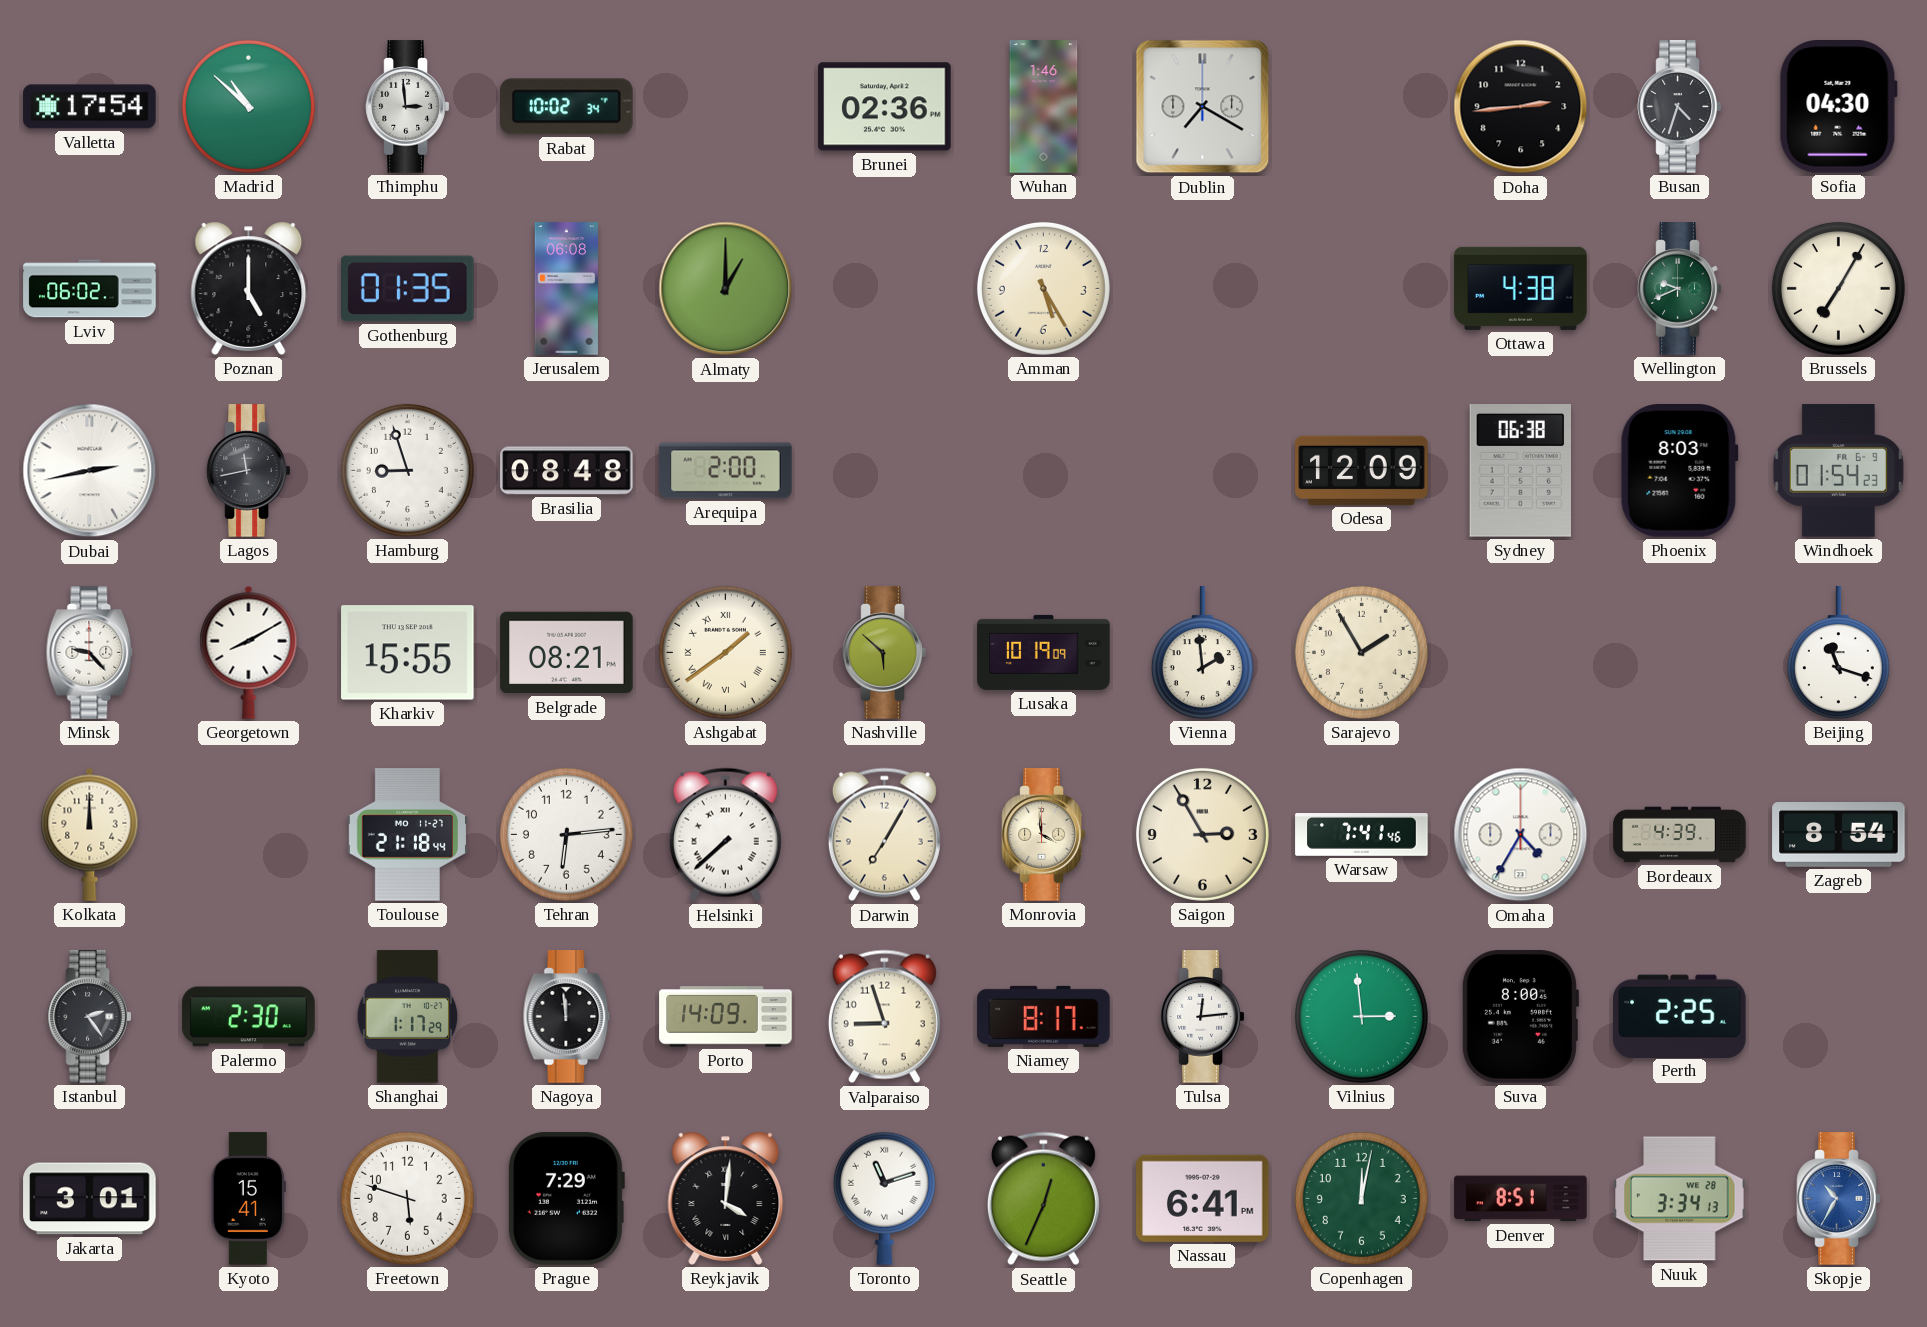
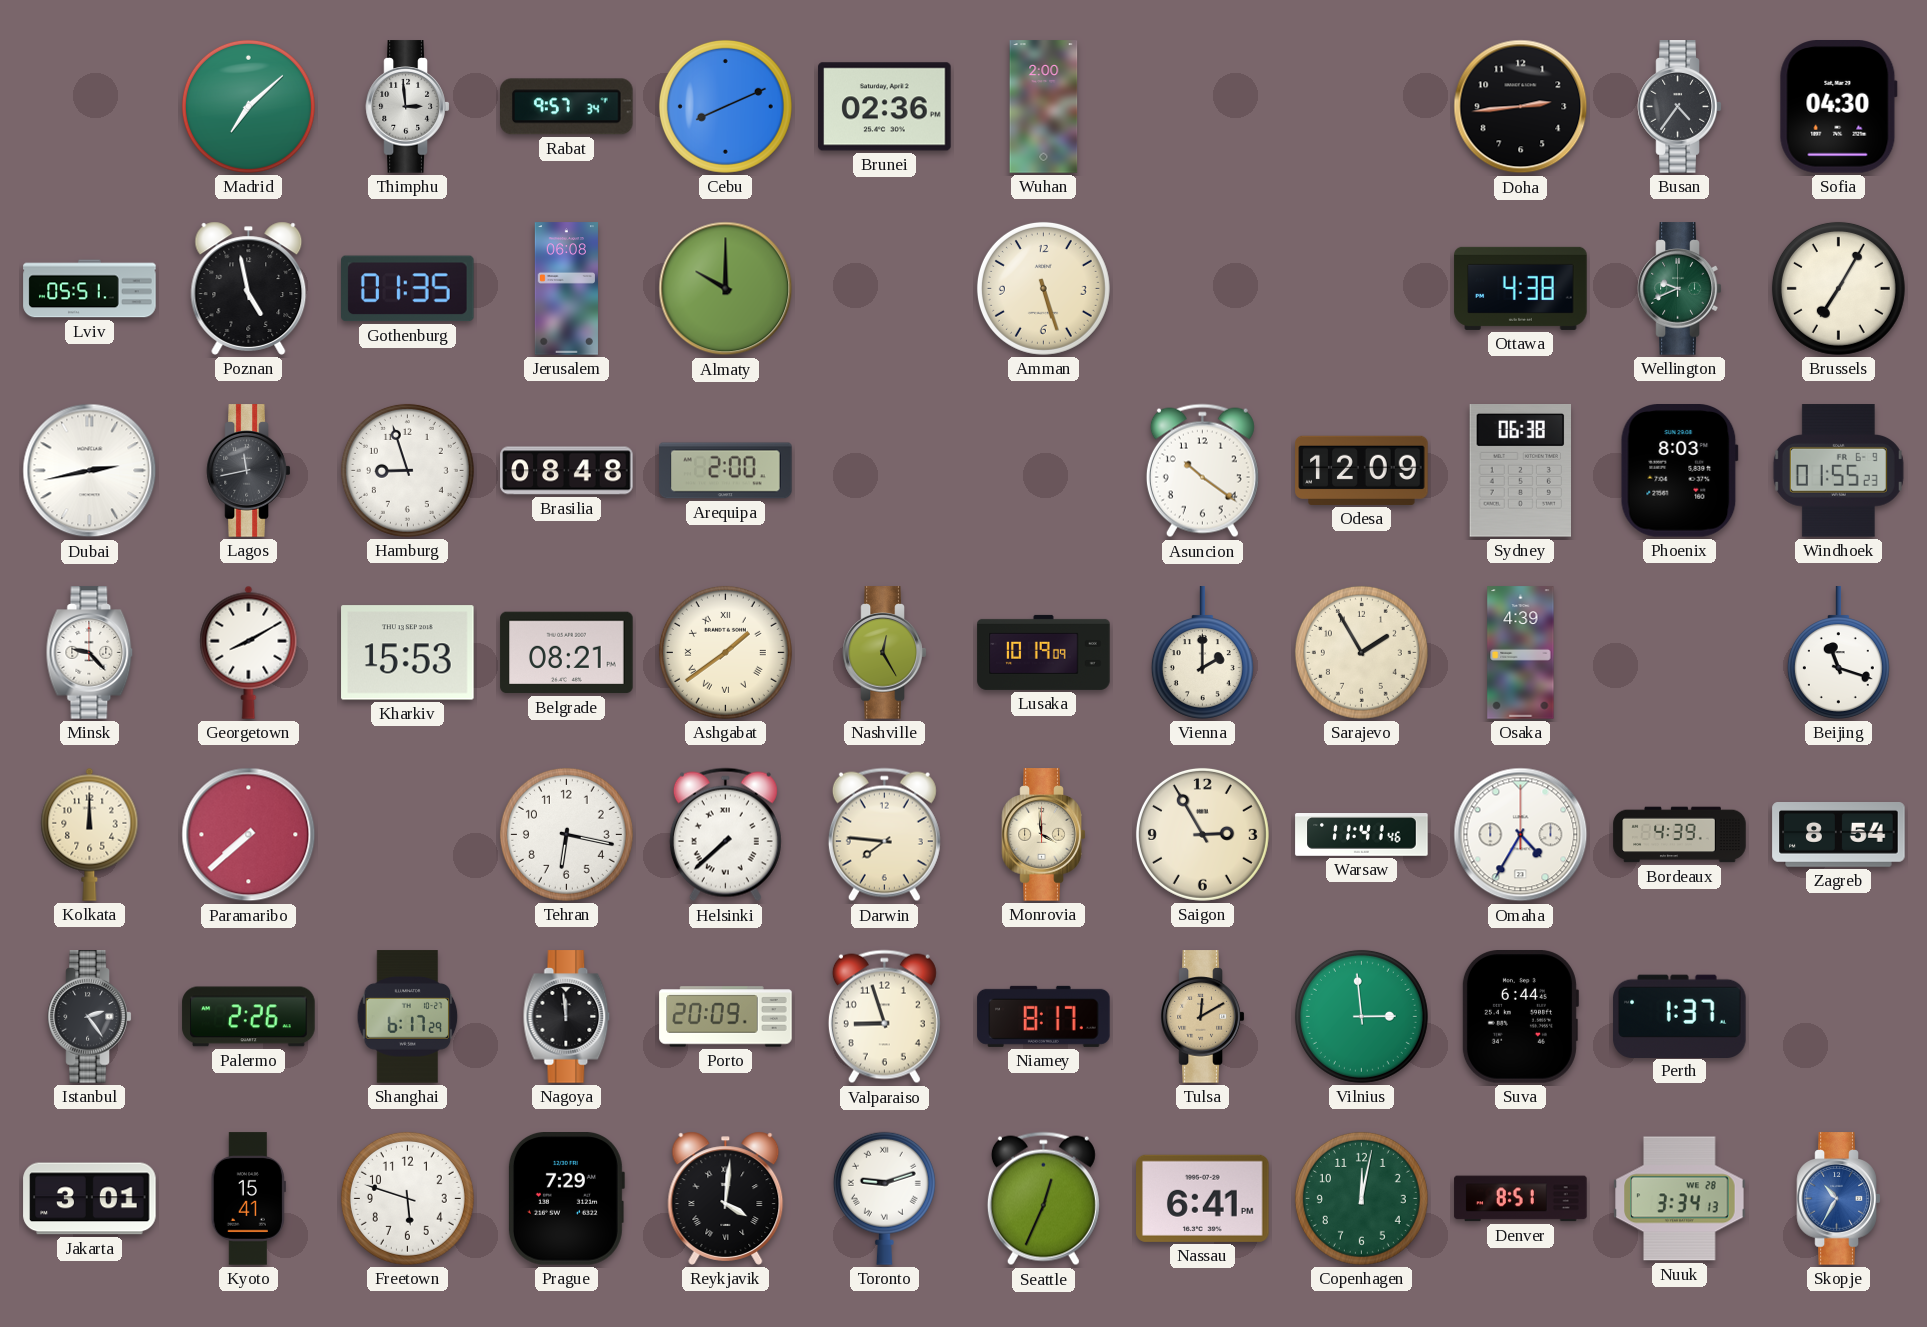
Valletta: 17:54 -> none
Madrid: 10:52 -> 7:08
Rabat: 10:02 -> 9:57
Cebu: none -> 8:11
Wuhan: 1:46 -> 2:00
Dublin: 7:20 -> none
Busan: 4:33 -> 4:36
Lviv: 06:02 -> 05:51
Poznan: 5:00 -> 4:58
Almaty: 1:00 -> 10:00
Amman: 5:25 -> 5:27
Asuncion: none -> 10:21
Windhoek: 01:54 -> 01:55
Kharkiv: 15:55 -> 15:53
Nashville: 5:52 -> 12:25
Vienna: 1:59 -> 2:00
Osaka: none -> 4:39
Paramaribo: none -> 7:38
Toulouse: 21:18 -> none
Tehran: 6:14 -> 6:17
Darwin: 7:05 -> 7:46
Warsaw: 7:41 -> 11:41
Palermo: 2:30 -> 2:26
Shanghai: 1:17 -> 6:17
Porto: 14:09 -> 20:09
Tulsa: 12:14 -> 12:10
Tulsa dial: white -> champagne
Suva: 8:00 -> 6:44
Perth: 2:25 -> 1:37
Toronto: 11:12 -> 9:12
